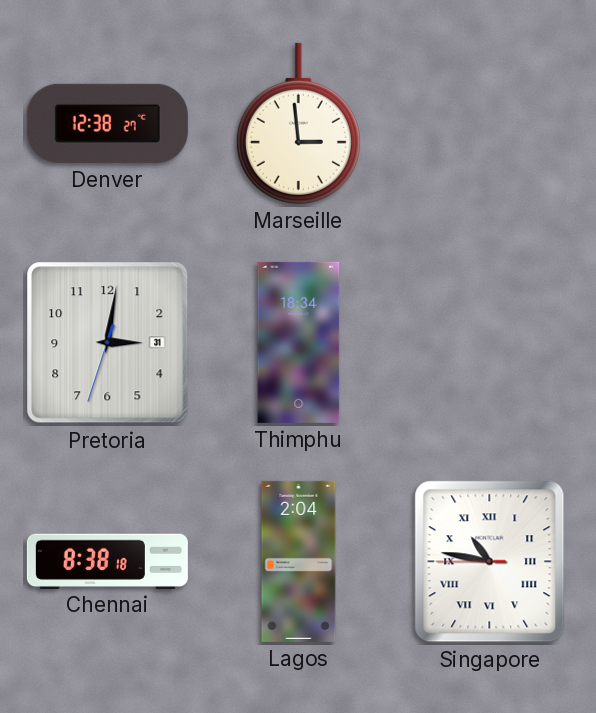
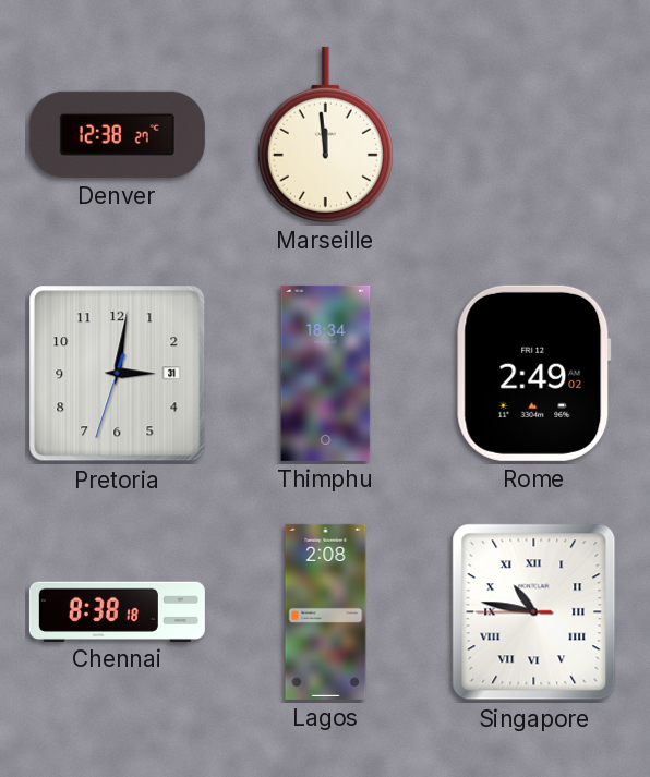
Marseille: 2:59 -> 11:59
Rome: none -> 2:49
Lagos: 2:04 -> 2:08
